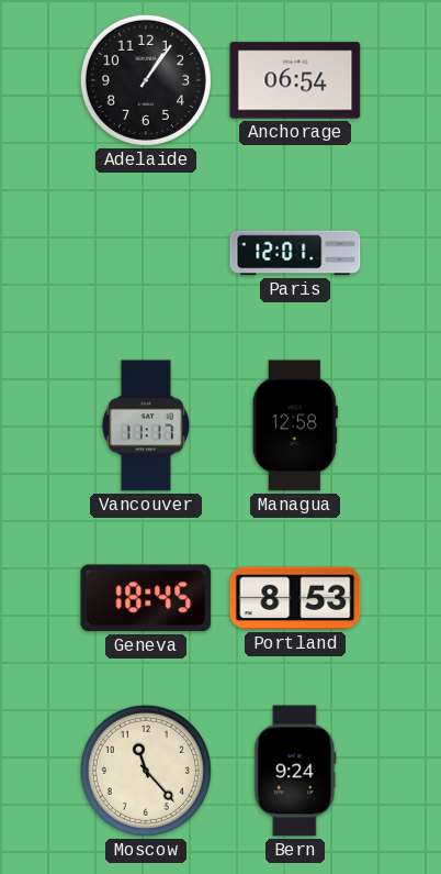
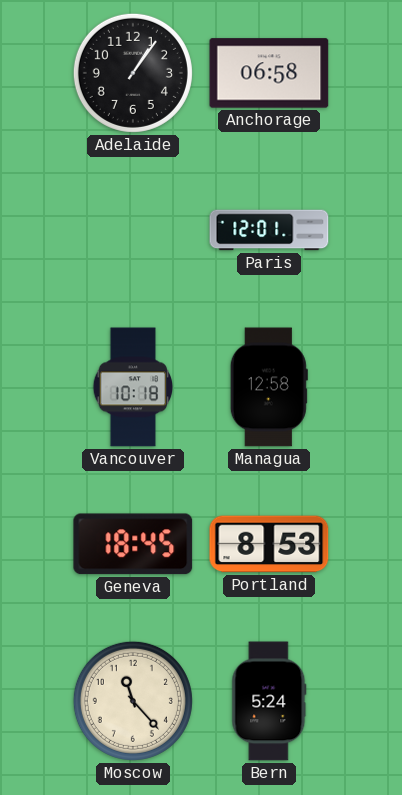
Anchorage: 06:54 -> 06:58
Vancouver: 11:17 -> 10:18
Bern: 9:24 -> 5:24
